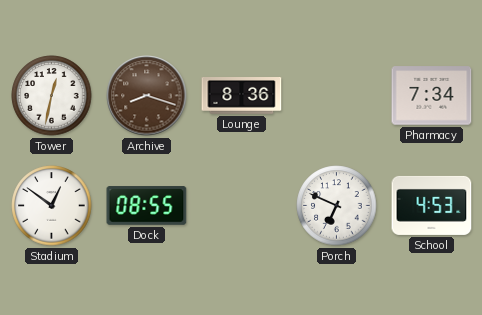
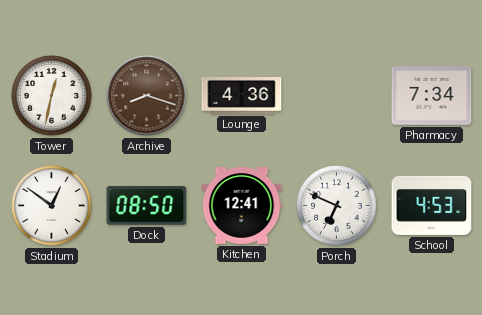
Lounge: 8:36 -> 4:36
Dock: 08:55 -> 08:50
Kitchen: none -> 12:41
